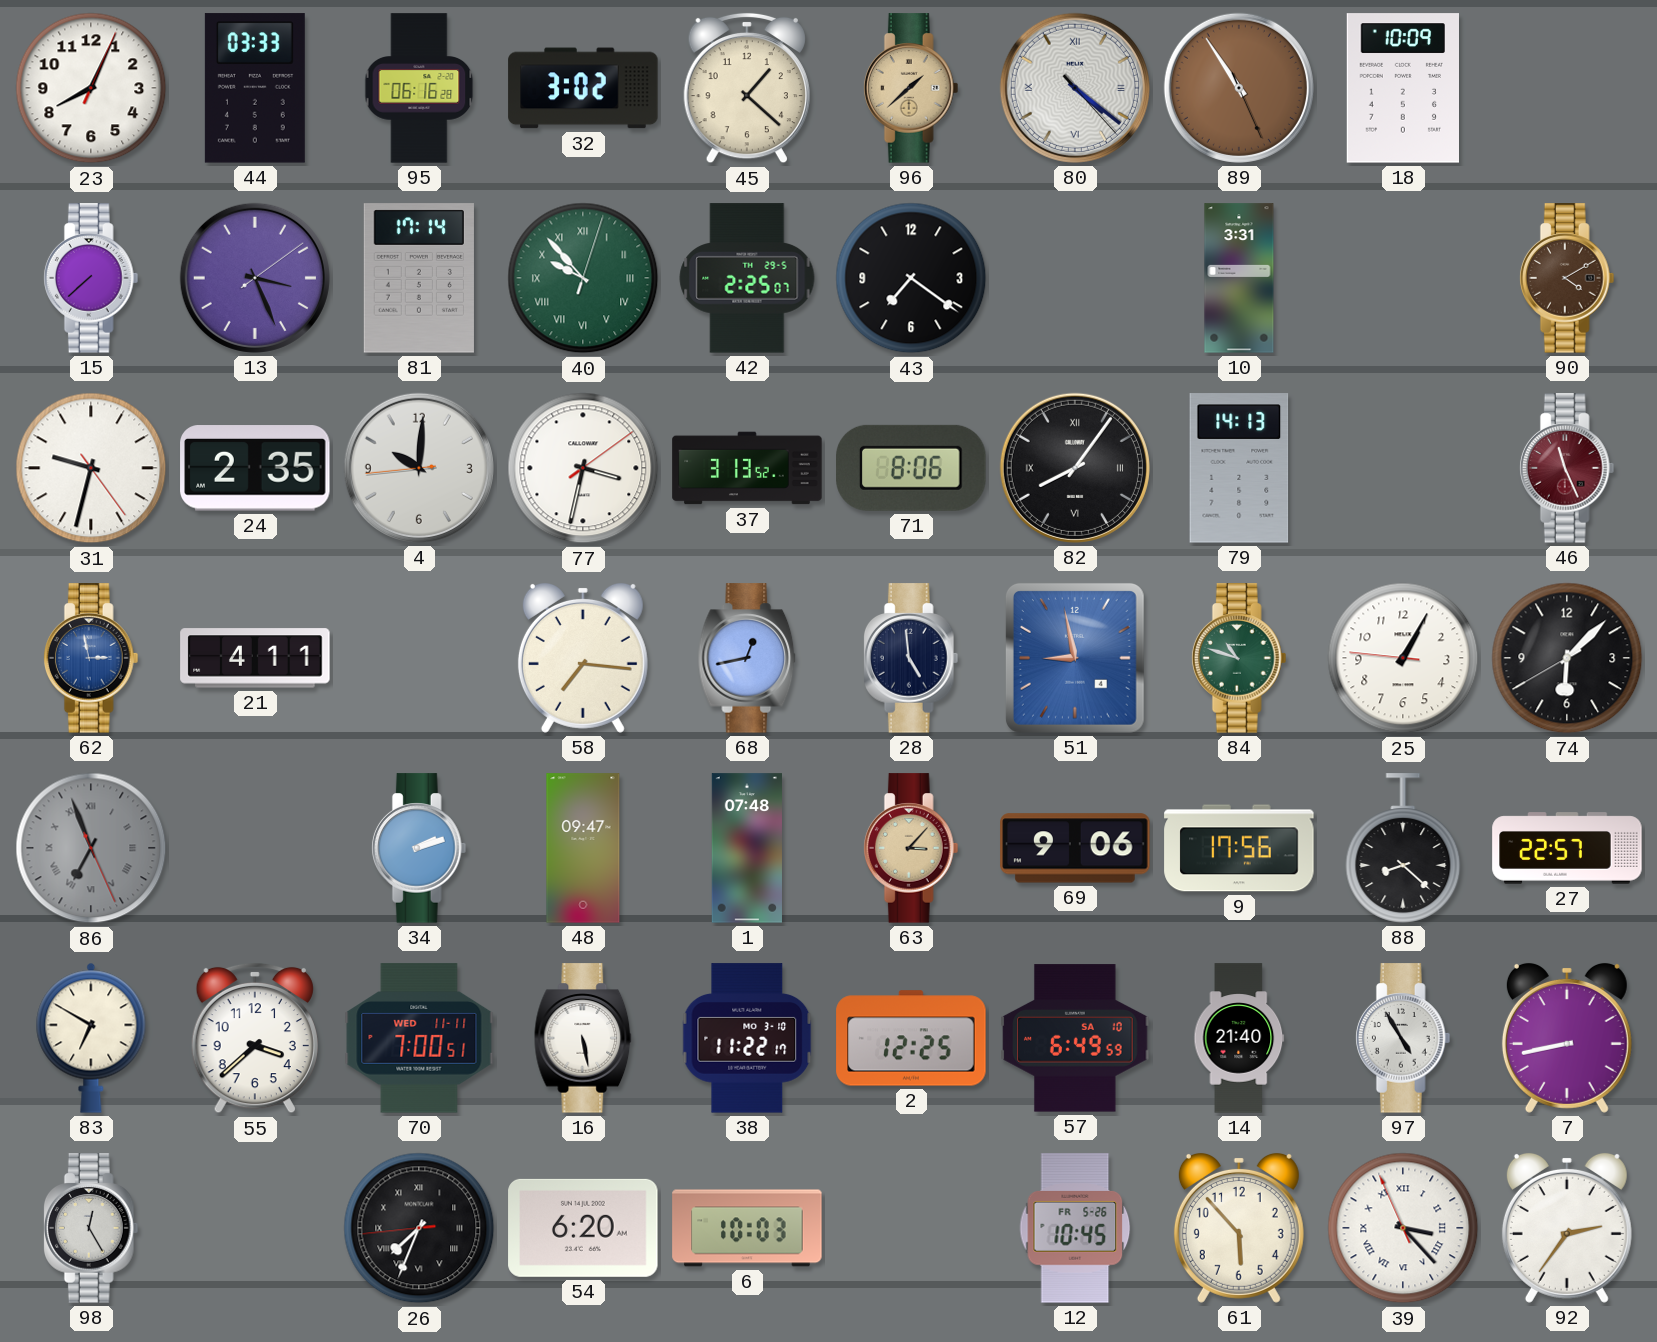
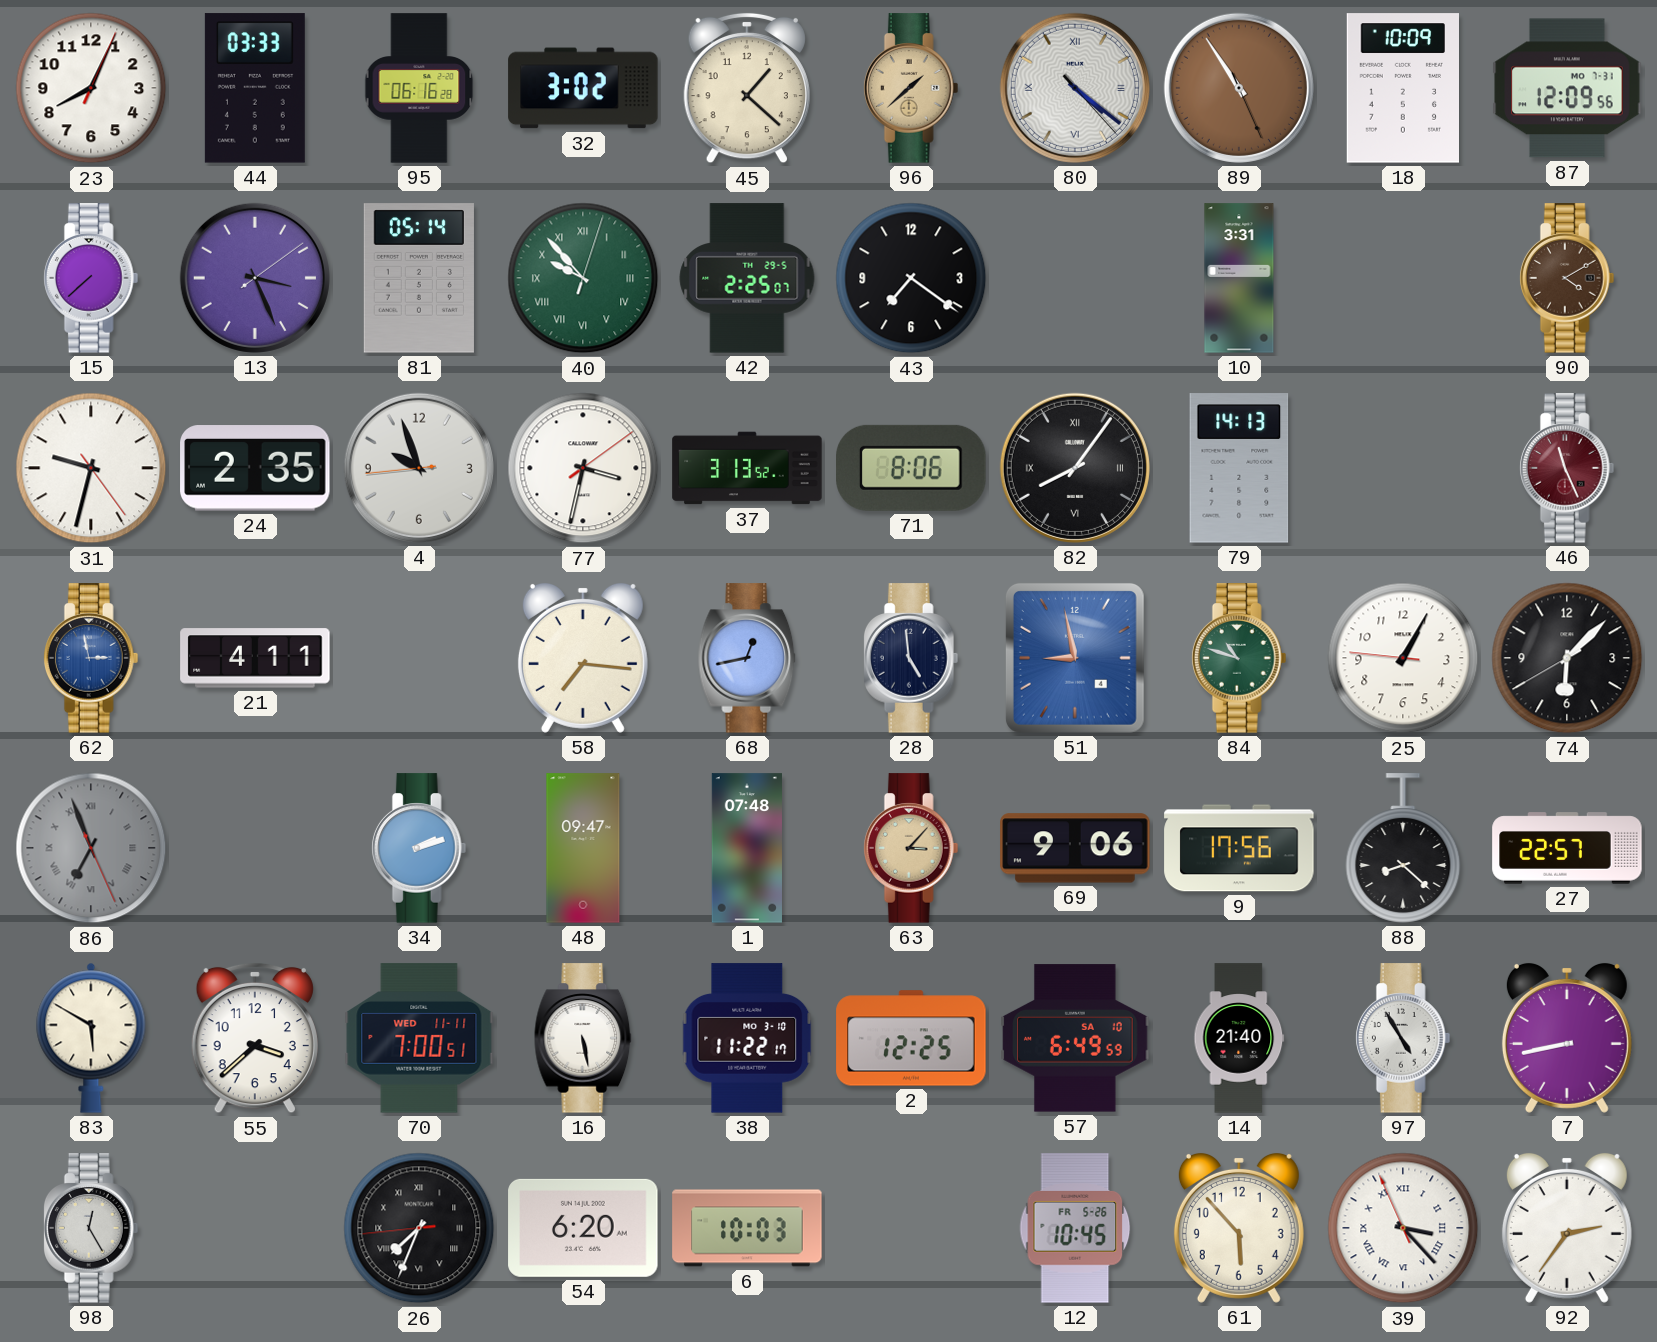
87: none -> 12:09
81: 17:14 -> 05:14
4: 10:00 -> 9:56
83: 6:50 -> 5:50
